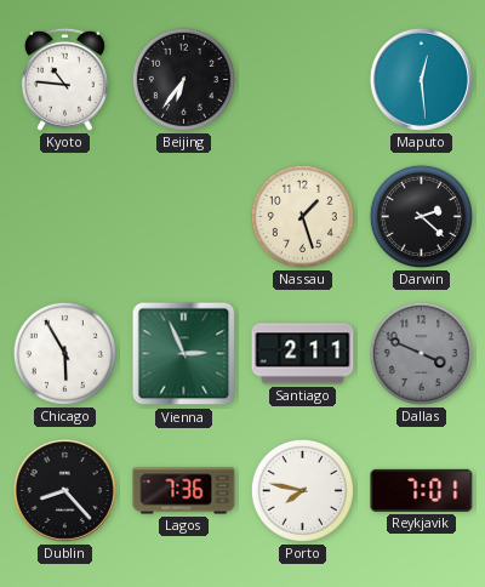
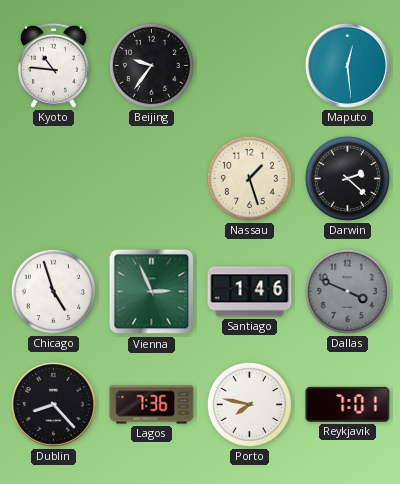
Beijing: 6:36 -> 9:36
Chicago: 5:55 -> 4:57
Santiago: 2:11 -> 1:46
